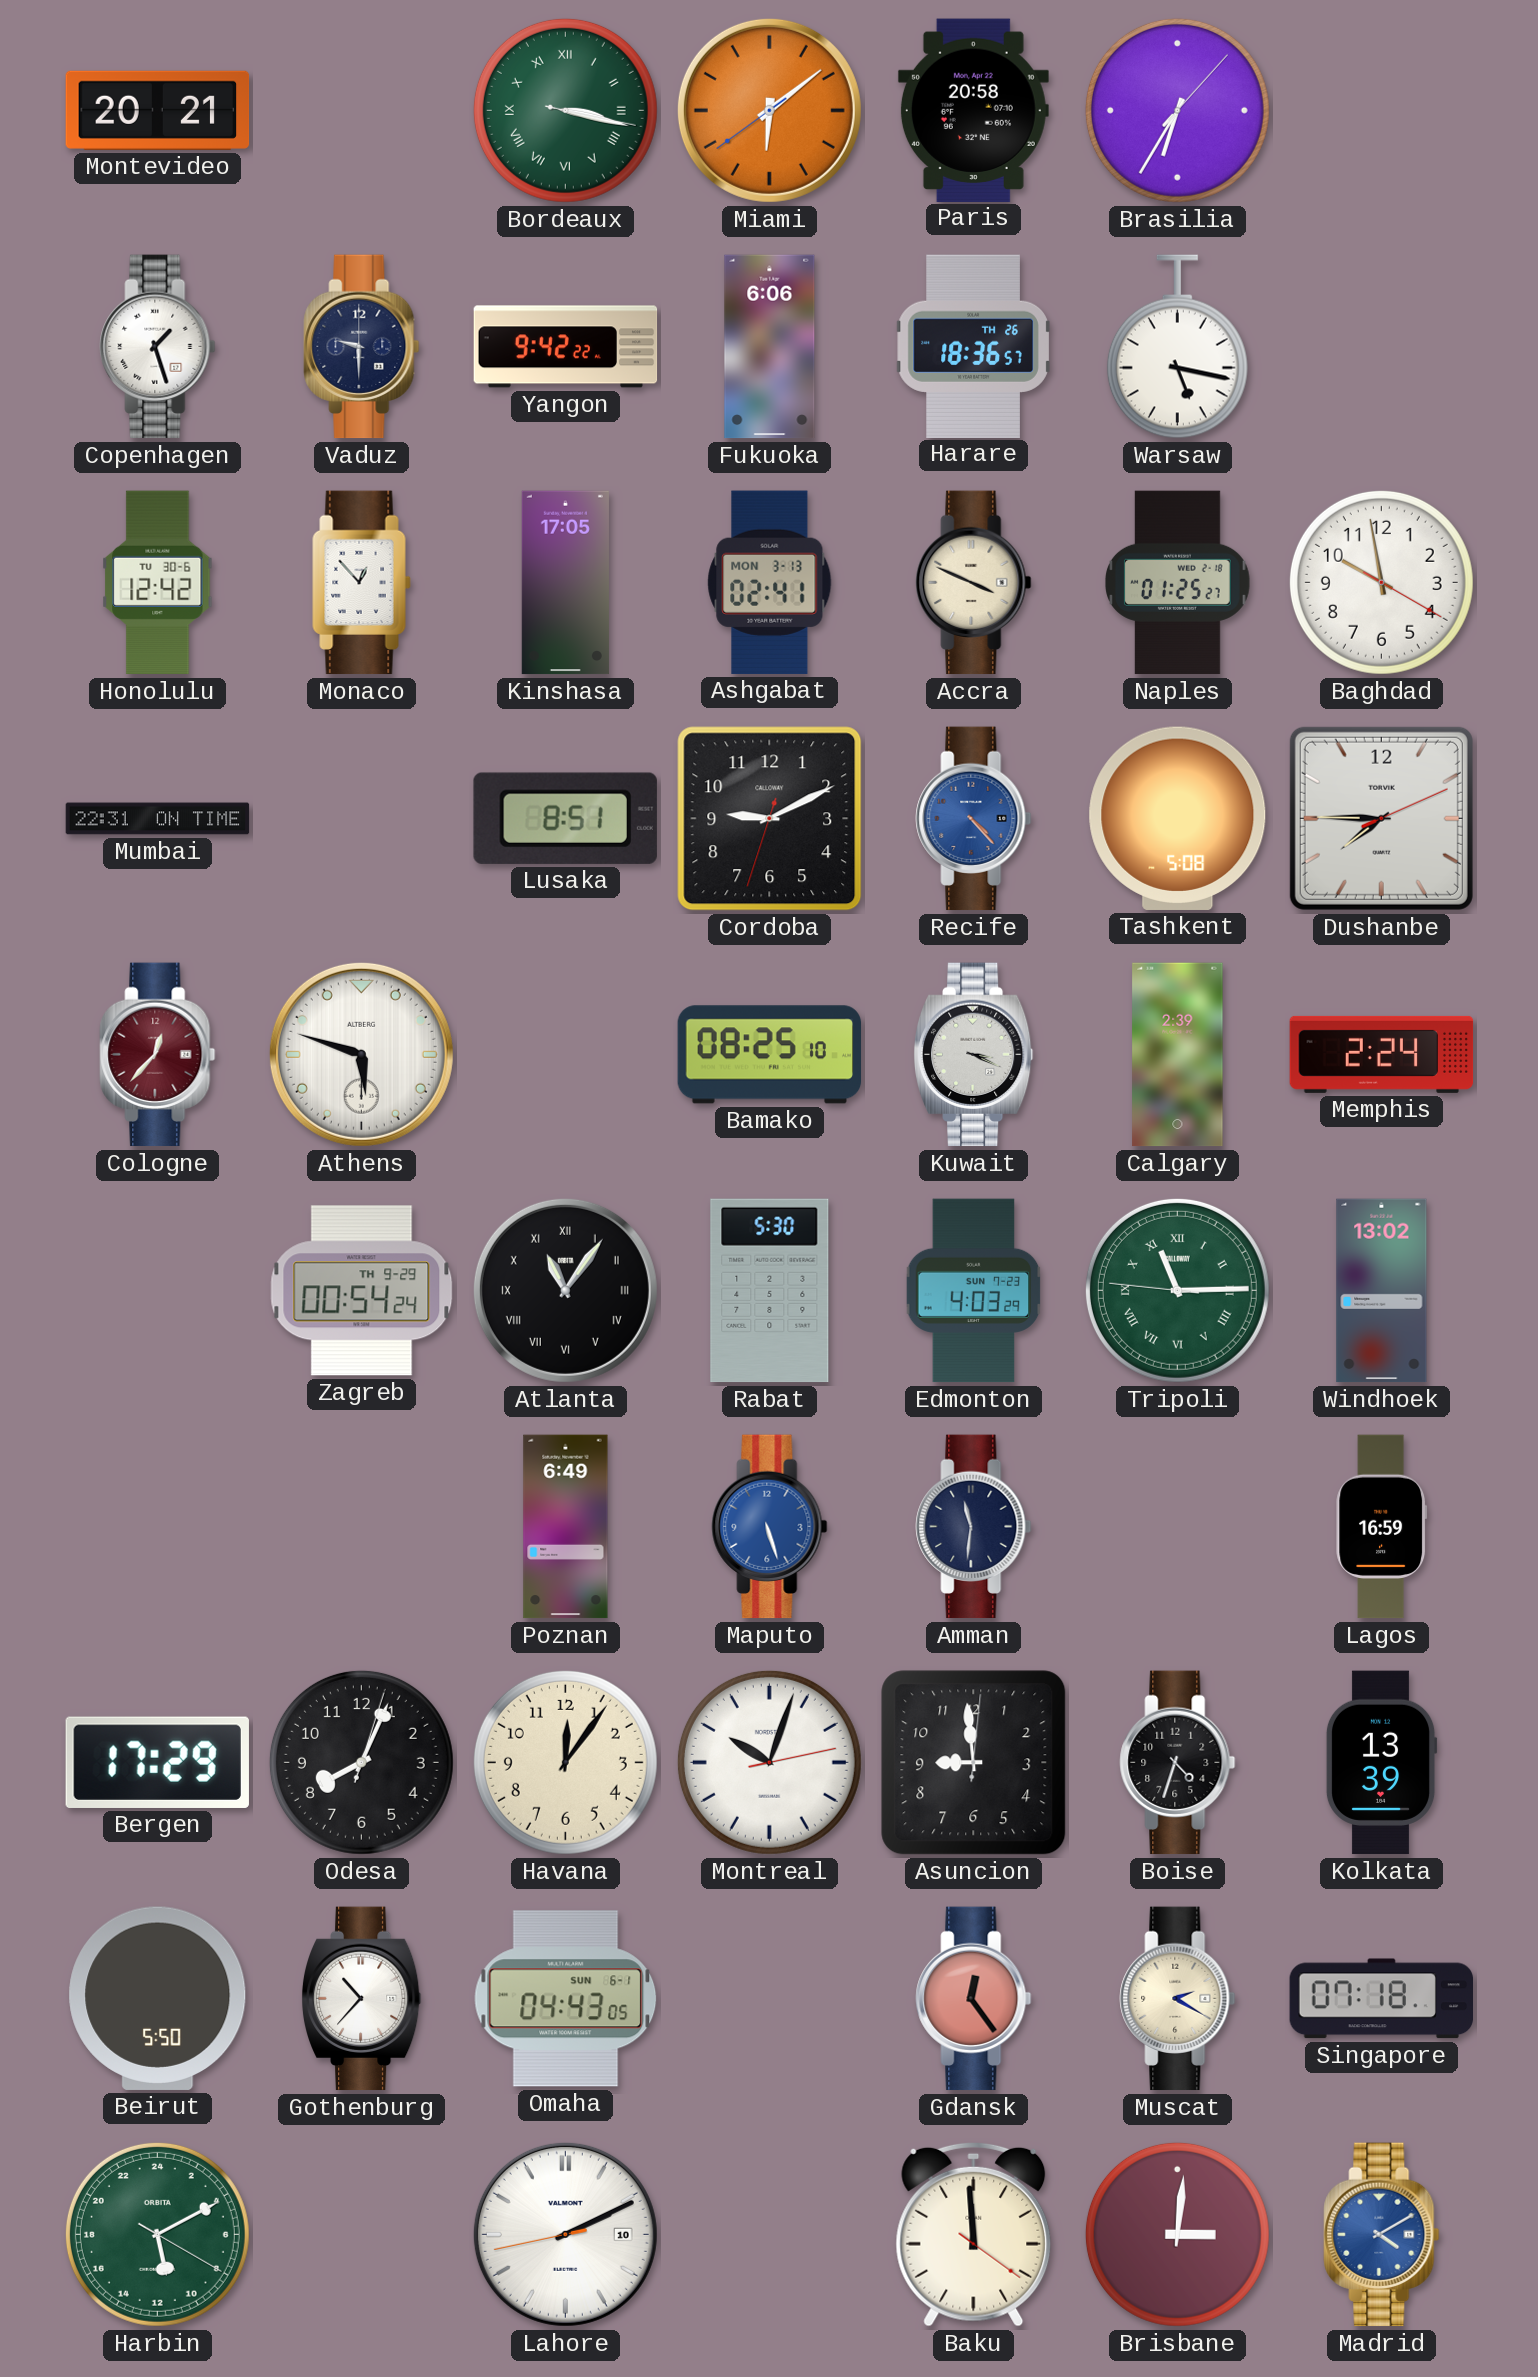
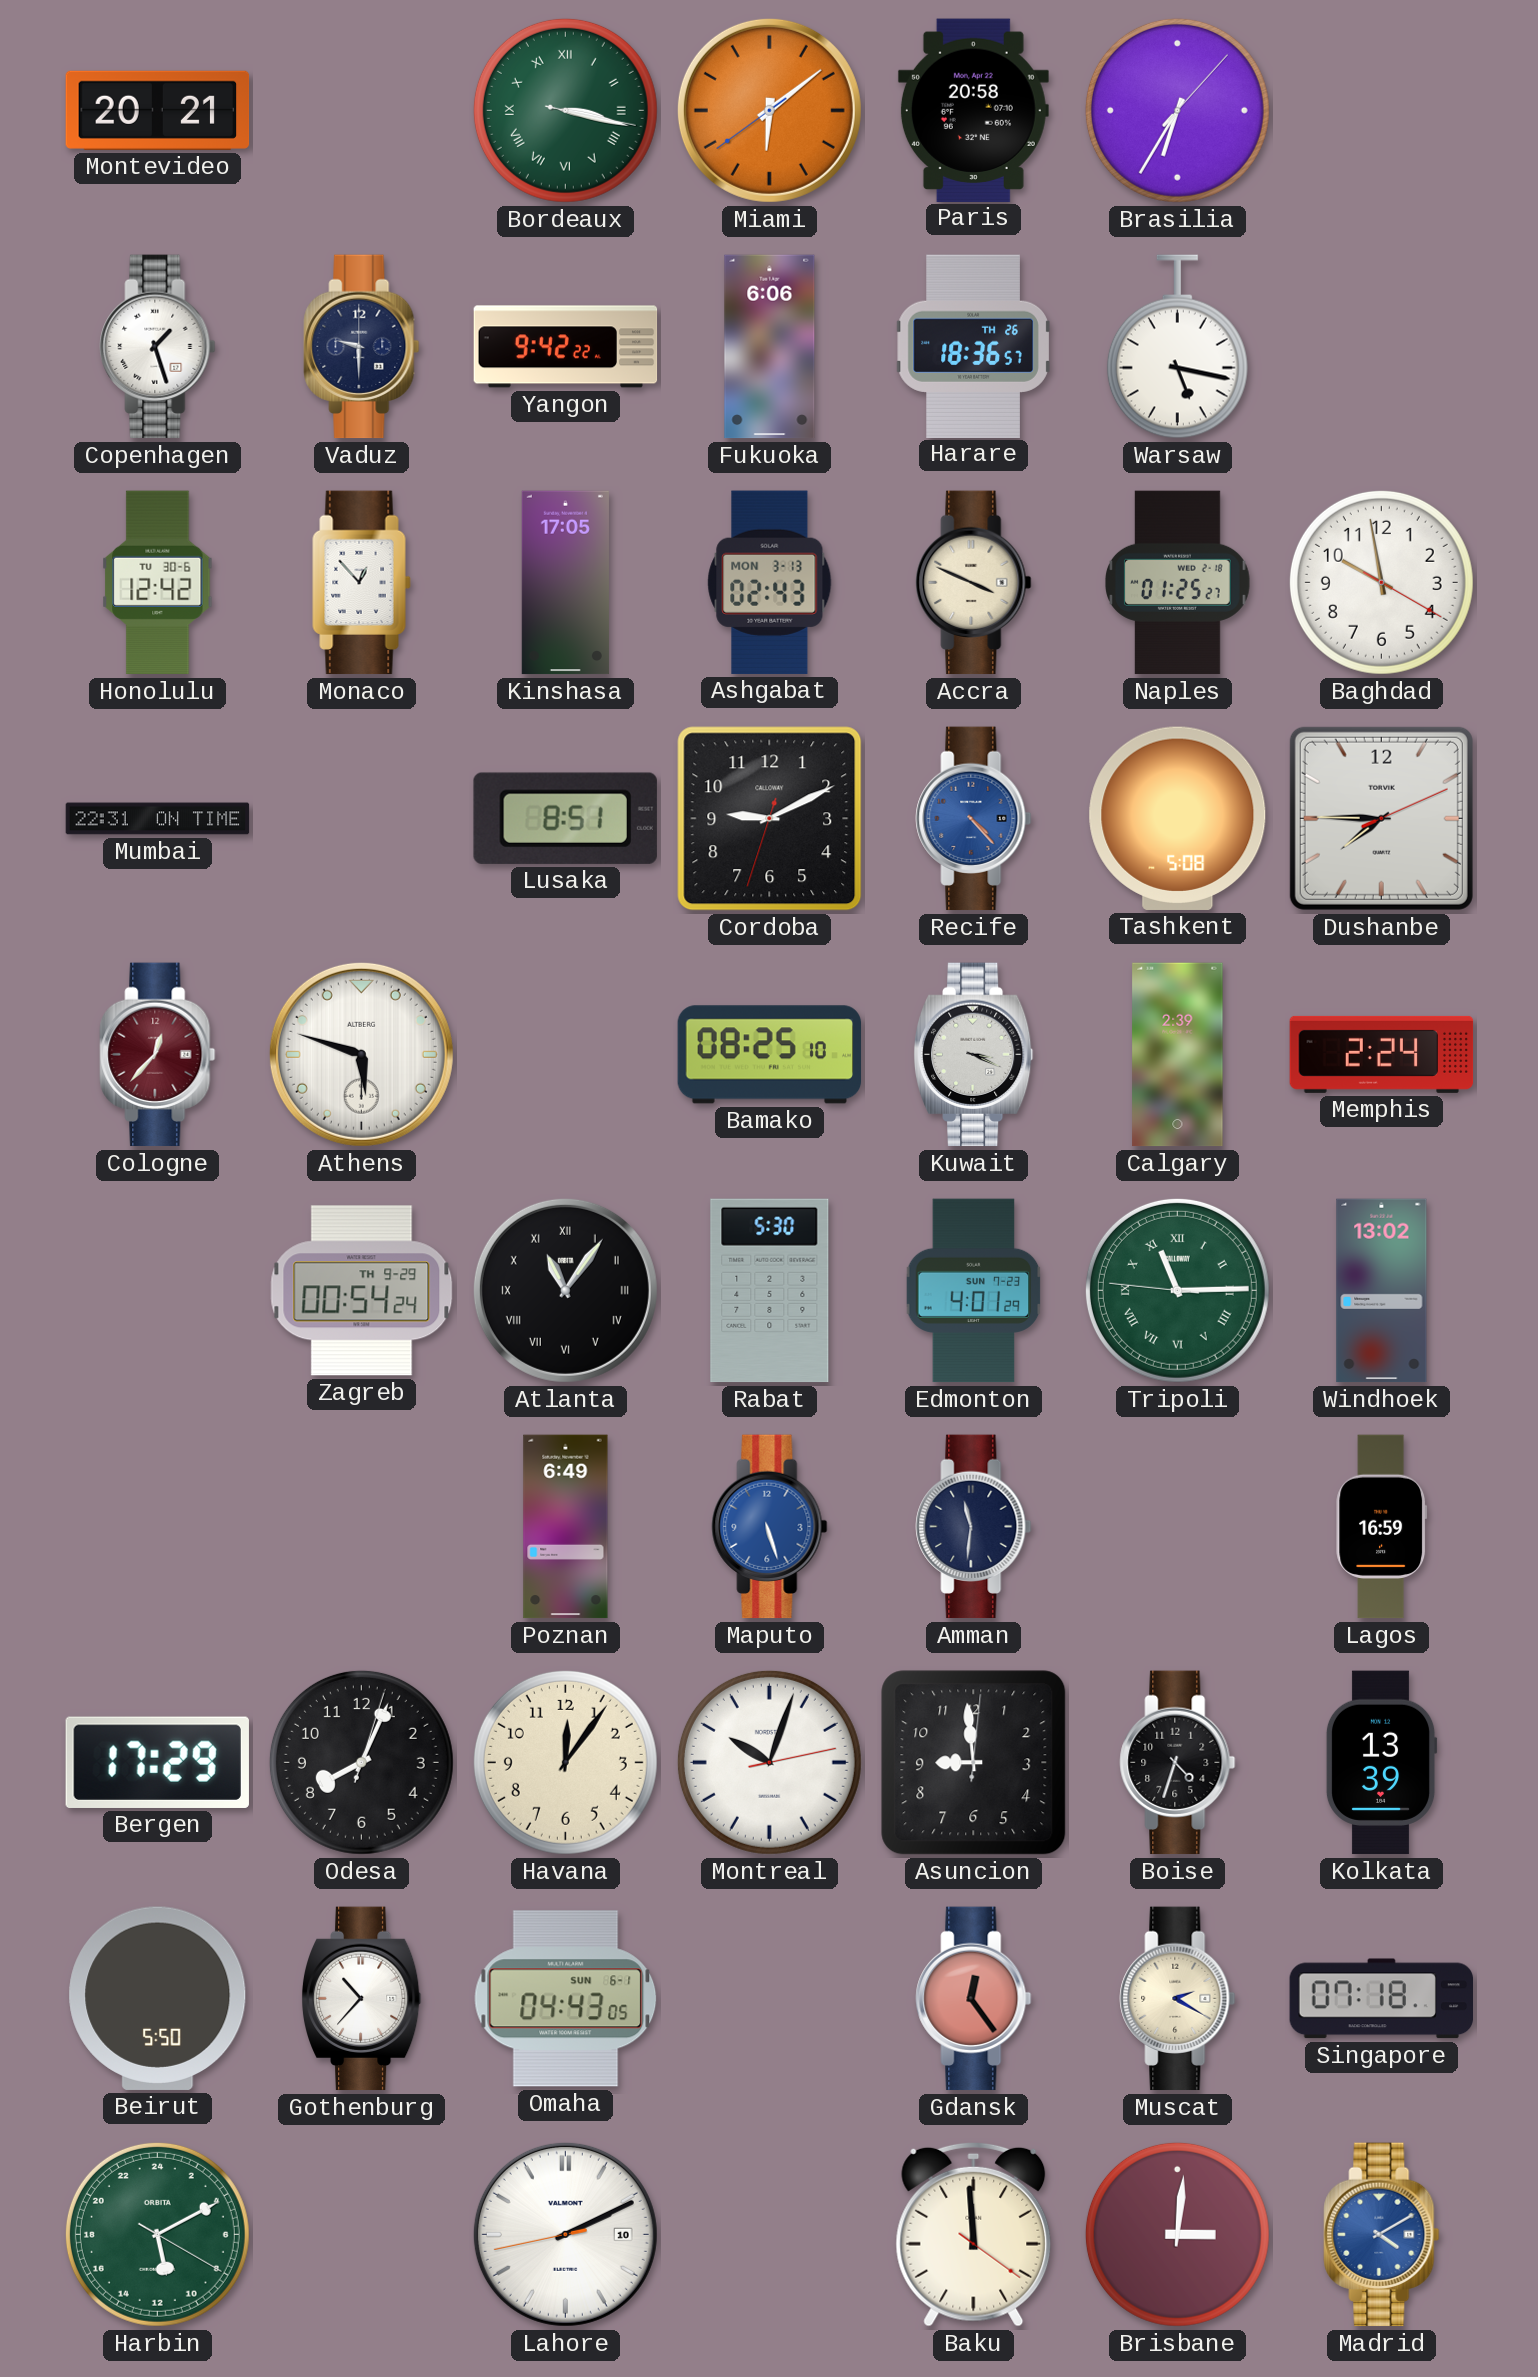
Ashgabat: 02:41 -> 02:43
Edmonton: 4:03 -> 4:01
